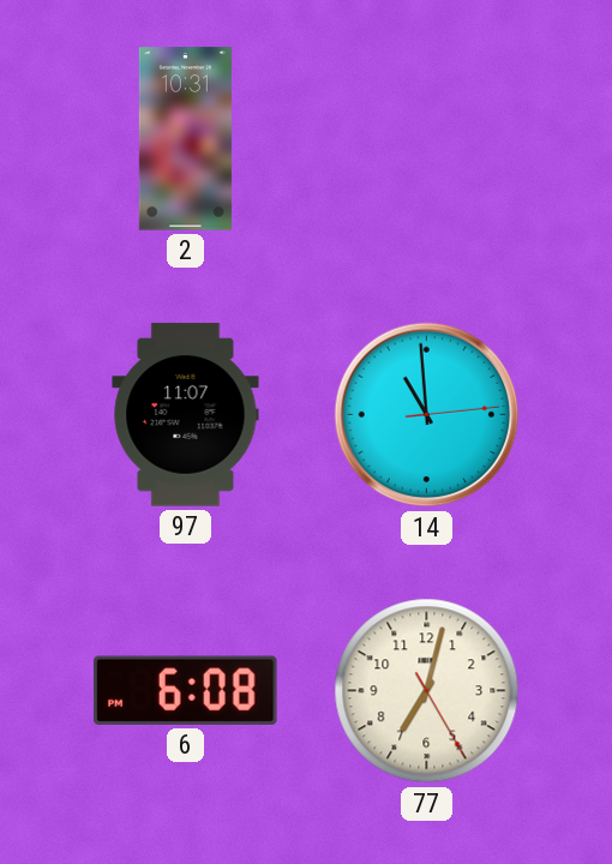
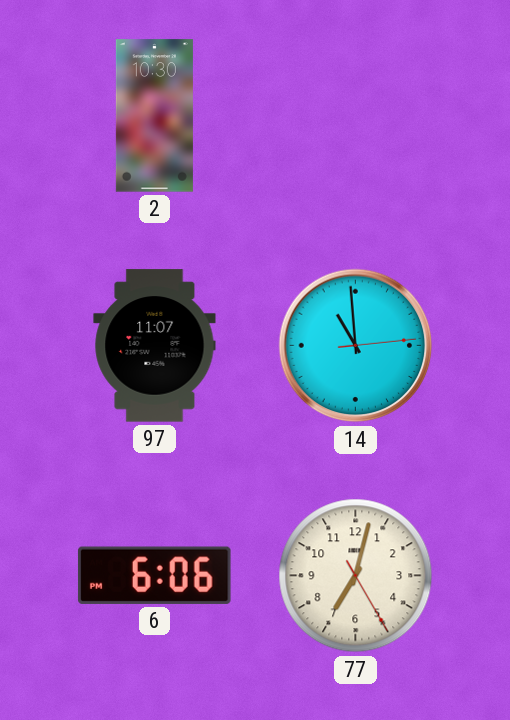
2: 10:31 -> 10:30
6: 6:08 -> 6:06
